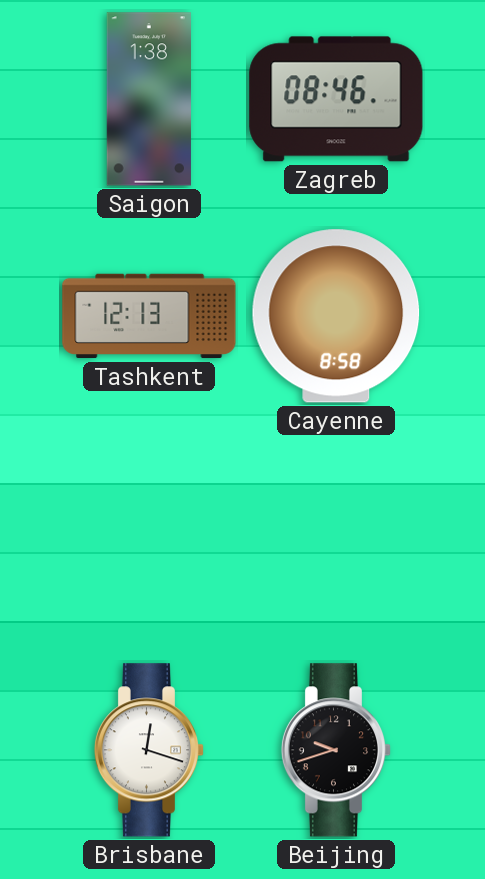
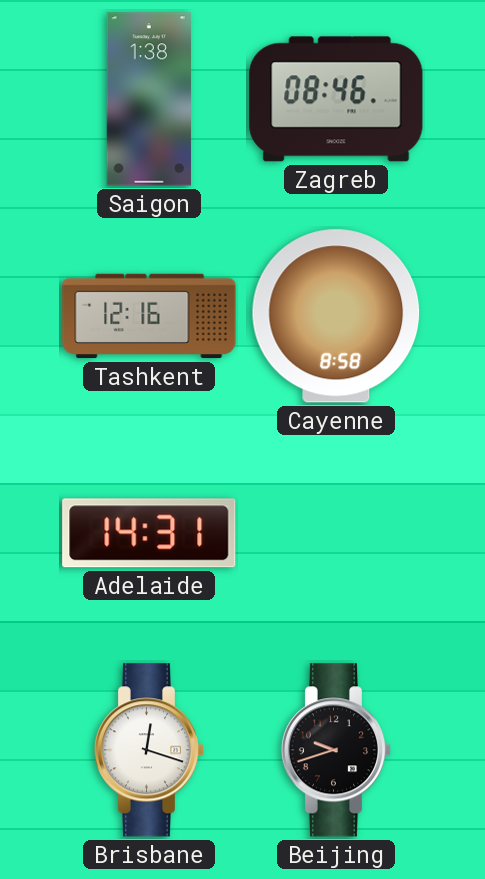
Tashkent: 12:13 -> 12:16
Adelaide: none -> 14:31
